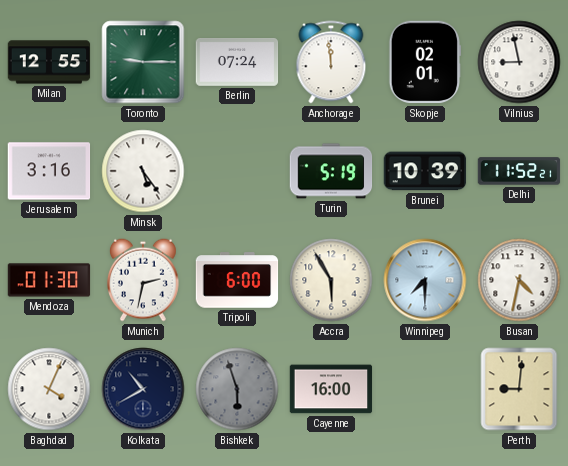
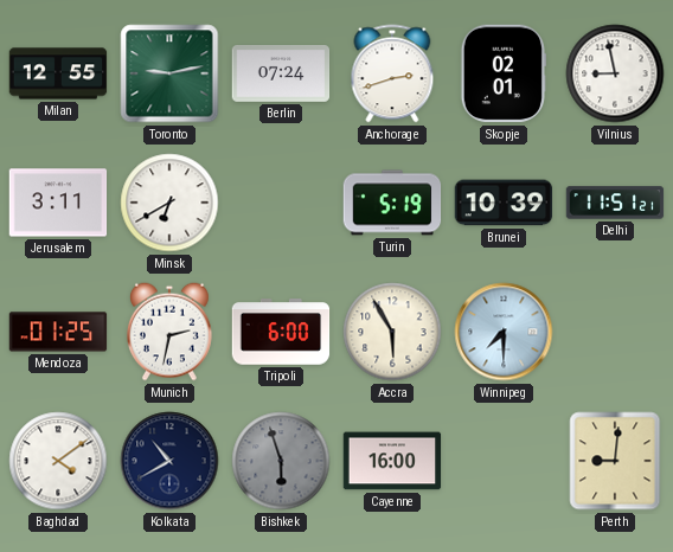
Toronto: 9:15 -> 9:13
Anchorage: 11:59 -> 2:42
Jerusalem: 3:16 -> 3:11
Minsk: 5:24 -> 6:40
Delhi: 11:52 -> 11:51
Mendoza: 01:30 -> 01:25
Busan: 4:32 -> none
Baghdad: 4:04 -> 4:09
